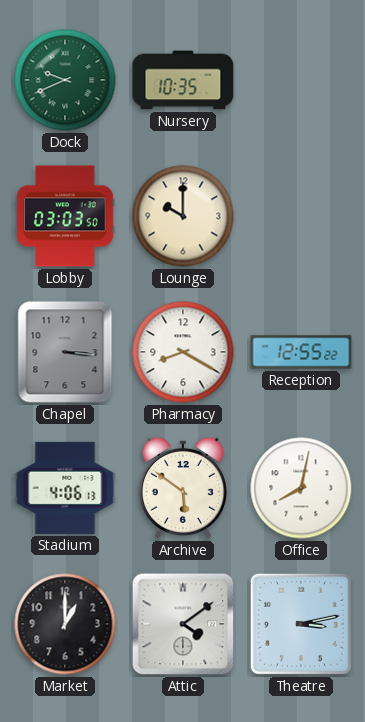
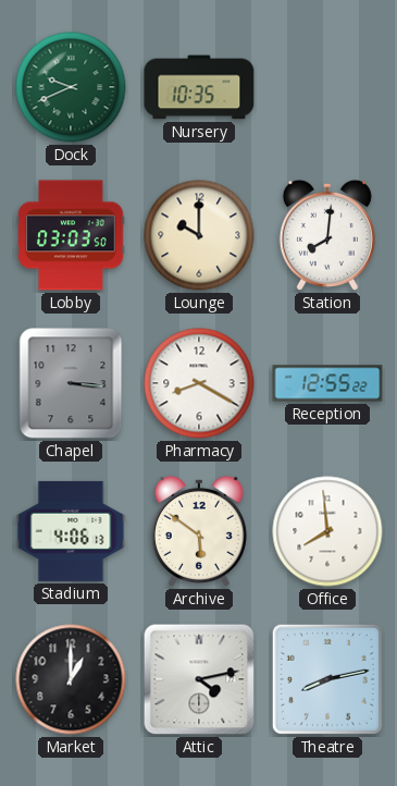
Station: none -> 8:01
Office: 8:02 -> 7:59
Attic: 4:09 -> 4:13
Theatre: 3:13 -> 8:13
